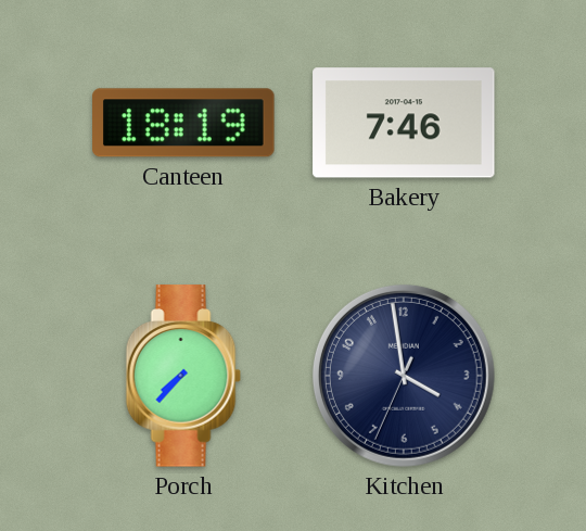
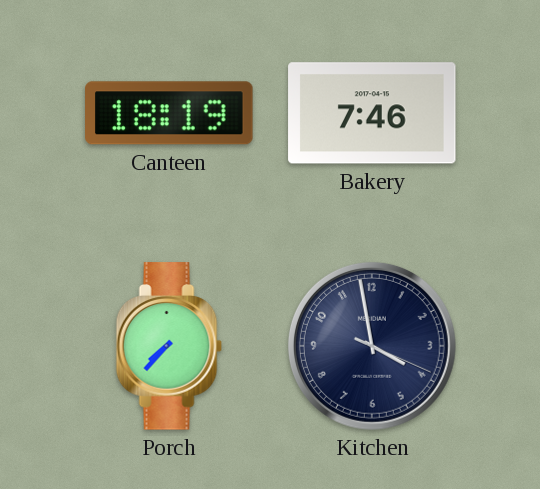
Kitchen: 3:58:34 -> 3:58:19
